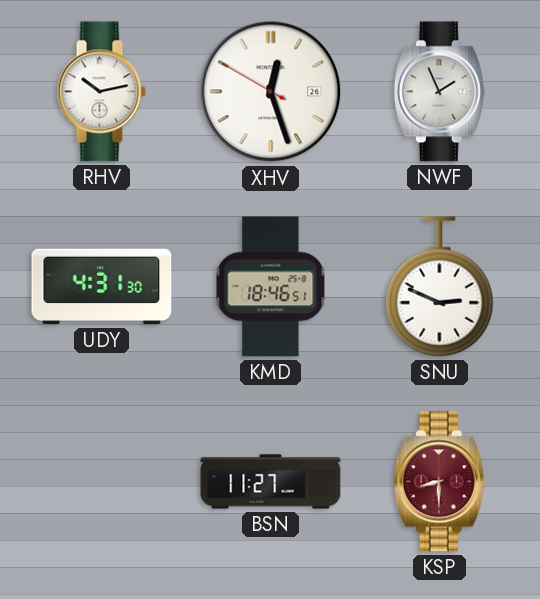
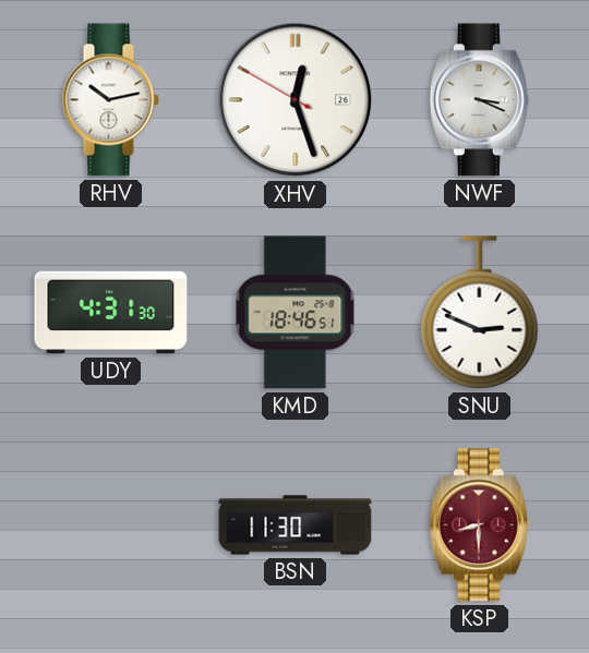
NWF: 1:56 -> 3:19
BSN: 11:27 -> 11:30
